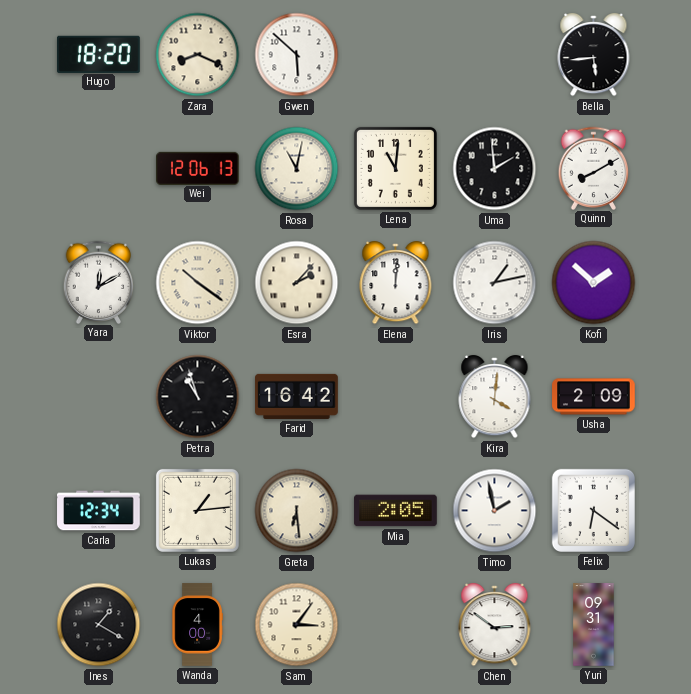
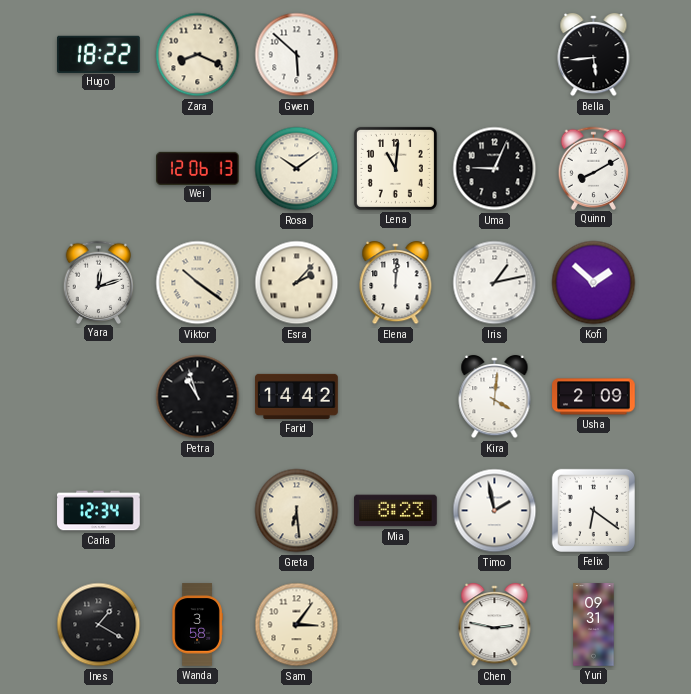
Hugo: 18:20 -> 18:22
Rosa: 11:02 -> 10:09
Uma: 1:59 -> 9:04
Yara: 12:10 -> 12:12
Farid: 16:42 -> 14:42
Lukas: 1:14 -> none
Mia: 2:05 -> 8:23
Wanda: 4:00 -> 3:58
Chen: 2:51 -> 2:47
